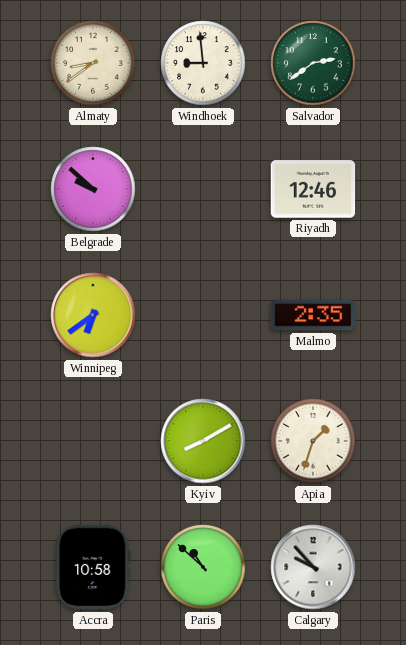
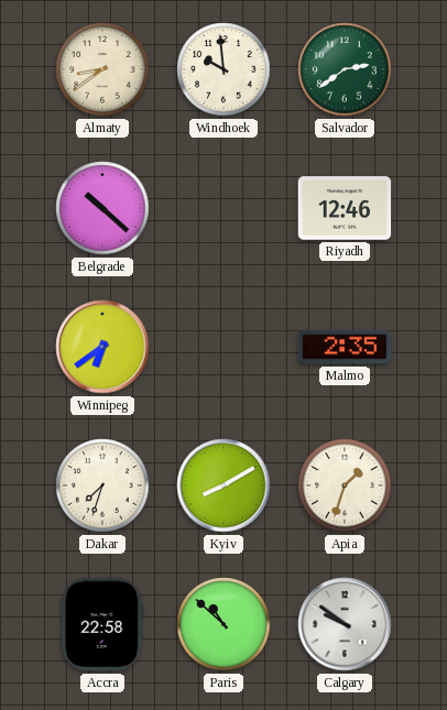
Windhoek: 8:59 -> 9:59
Belgrade: 9:52 -> 10:22
Dakar: none -> 7:33
Accra: 10:58 -> 22:58
Calgary: 9:53 -> 9:51
